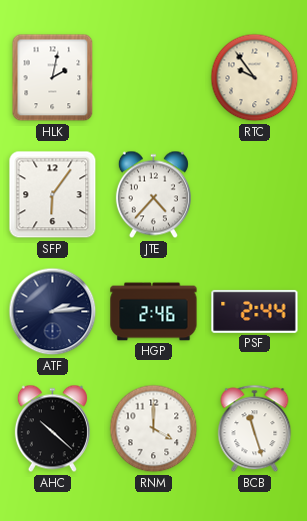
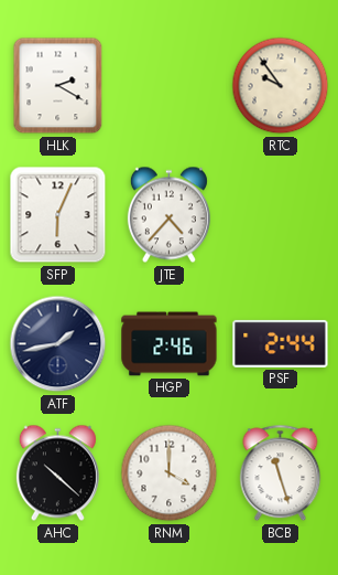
HLK: 2:02 -> 2:20
SFP: 6:06 -> 6:04
ATF: 2:14 -> 1:43
